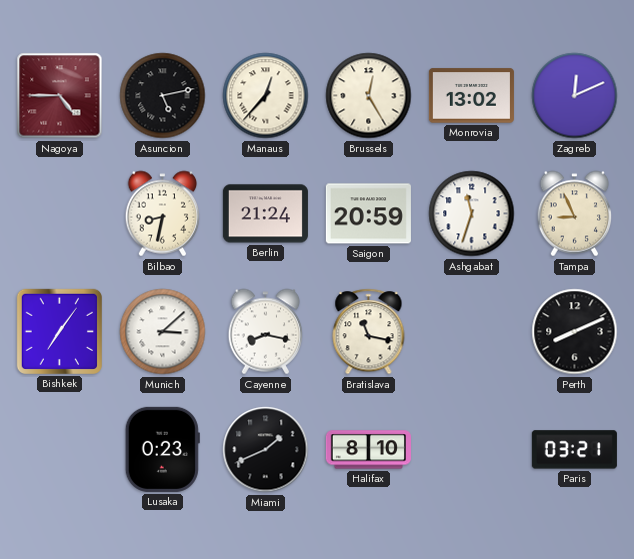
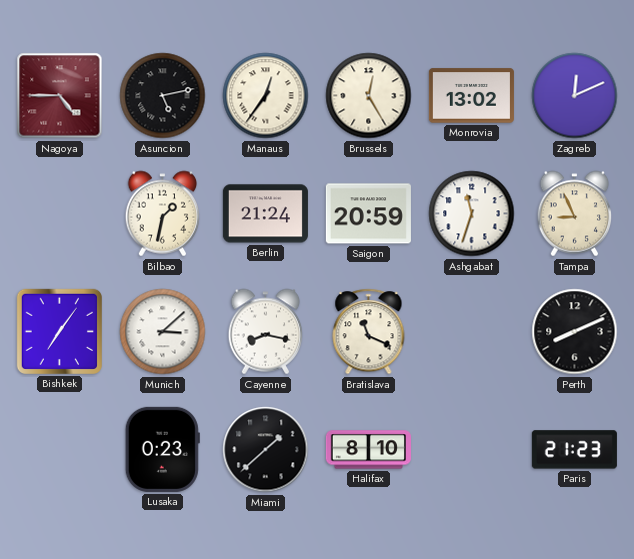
Manaus: 12:37 -> 12:36
Bilbao: 8:32 -> 1:32
Bratislava: 11:17 -> 11:19
Miami: 1:41 -> 1:38
Paris: 03:21 -> 21:23
